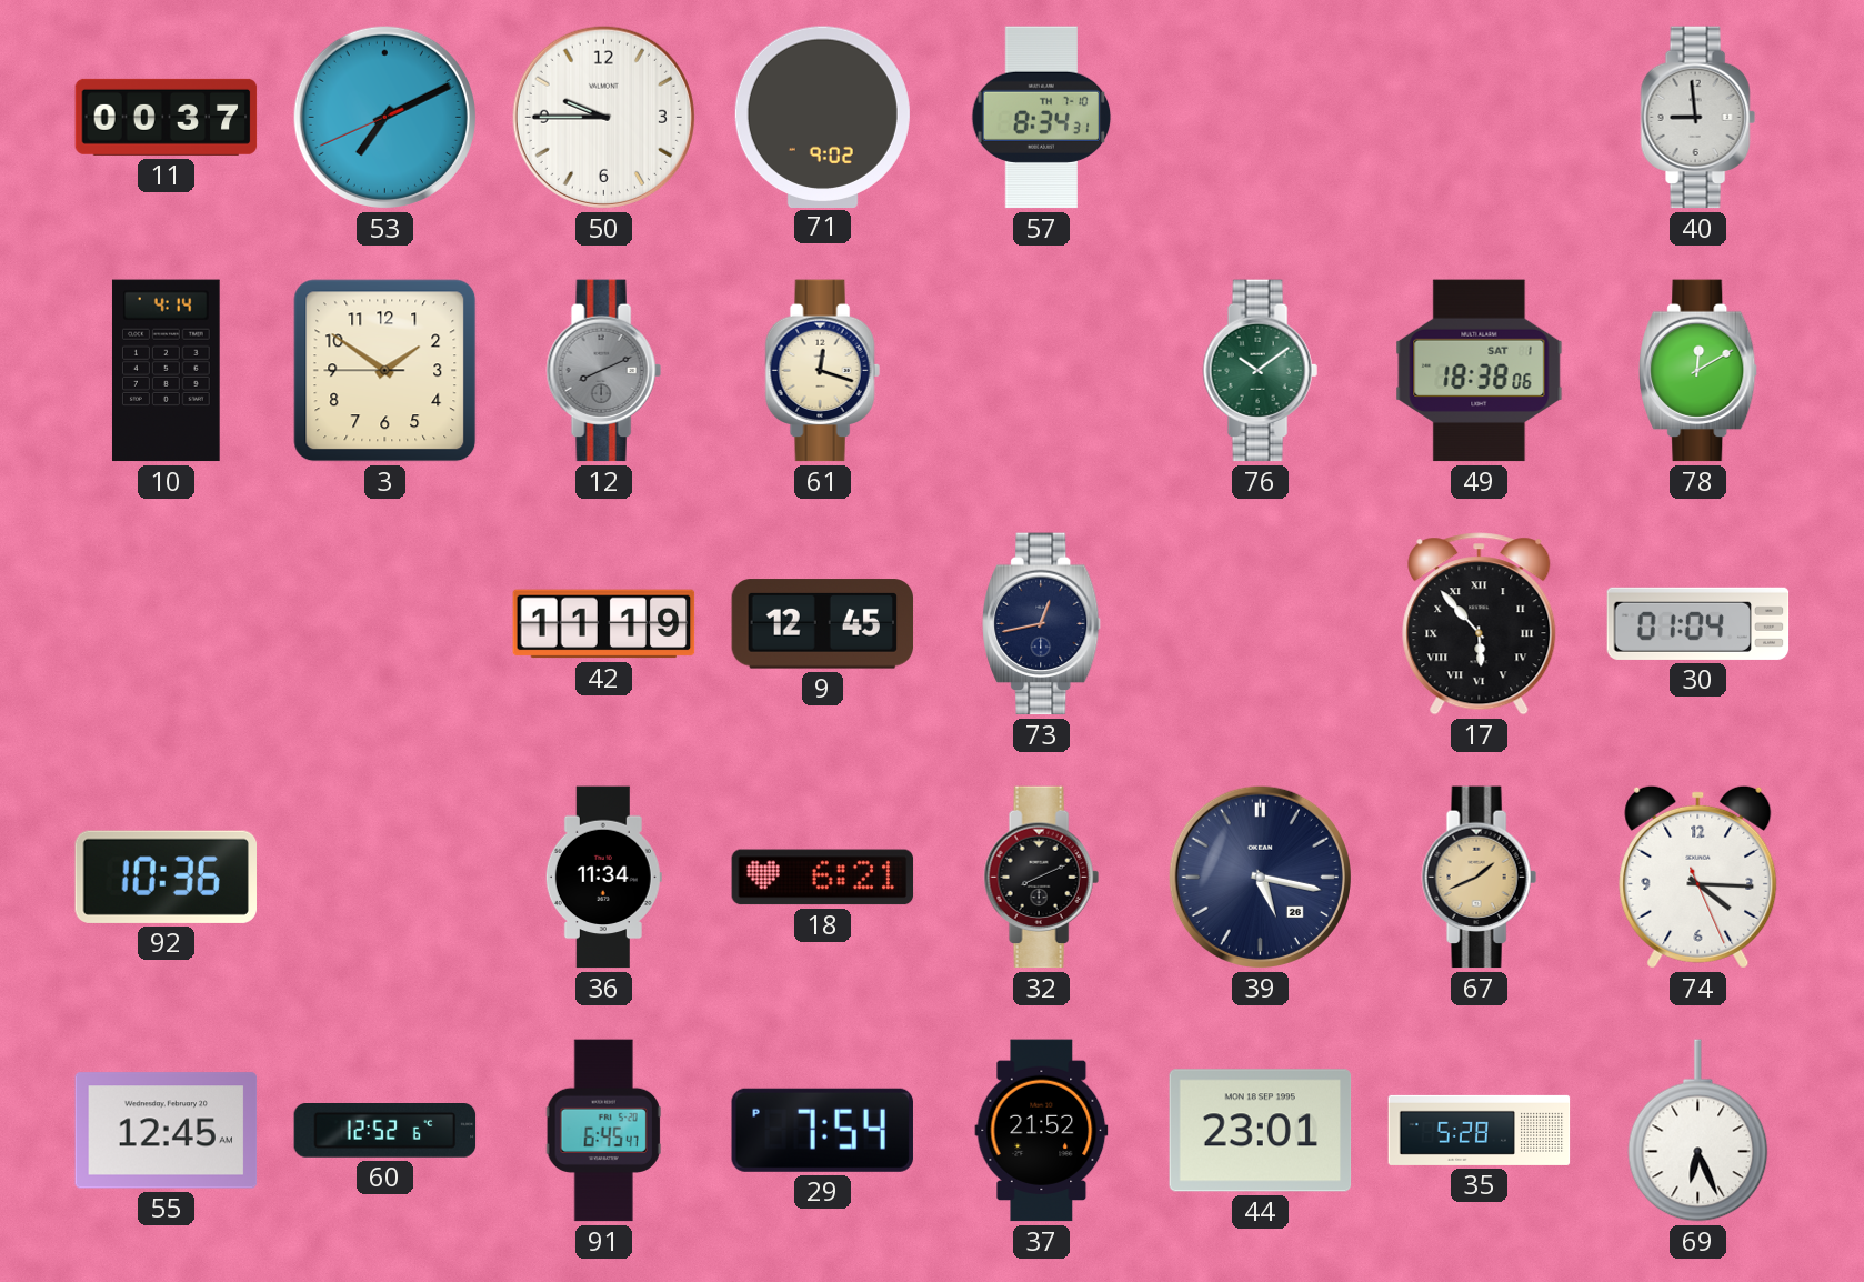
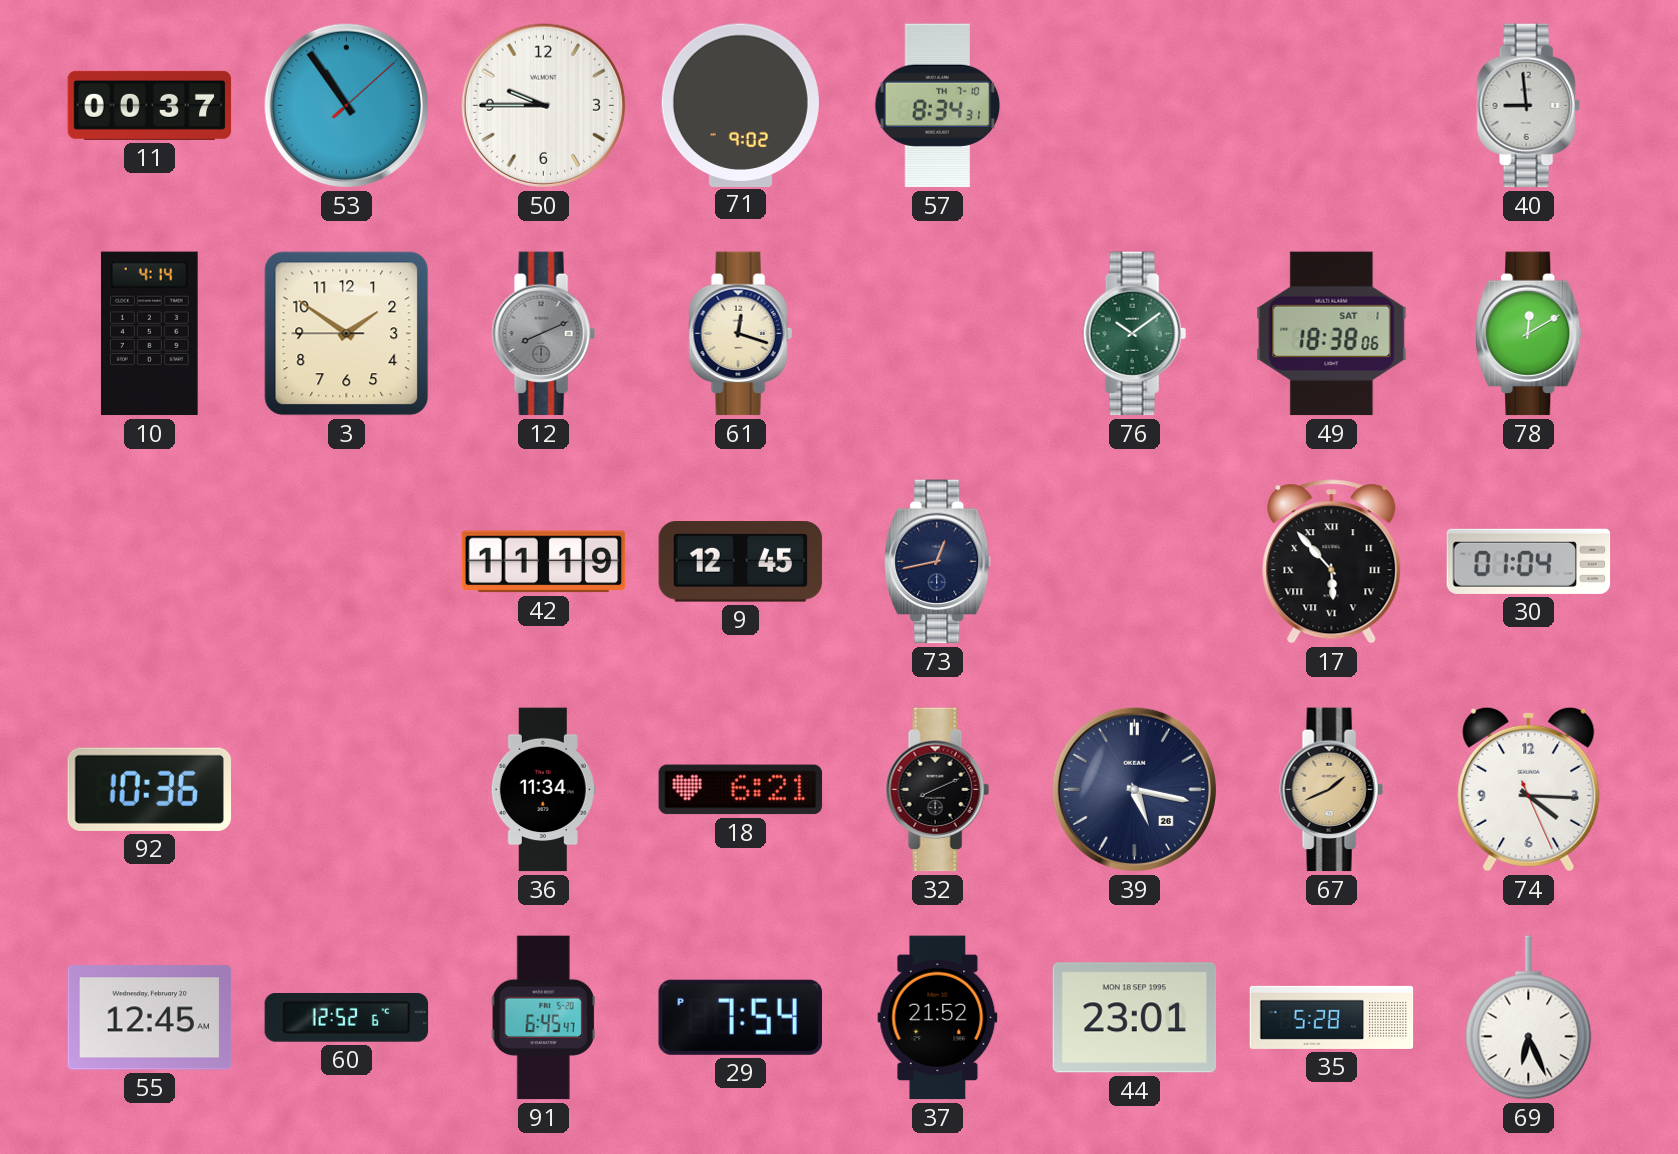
53: 7:10 -> 10:54
